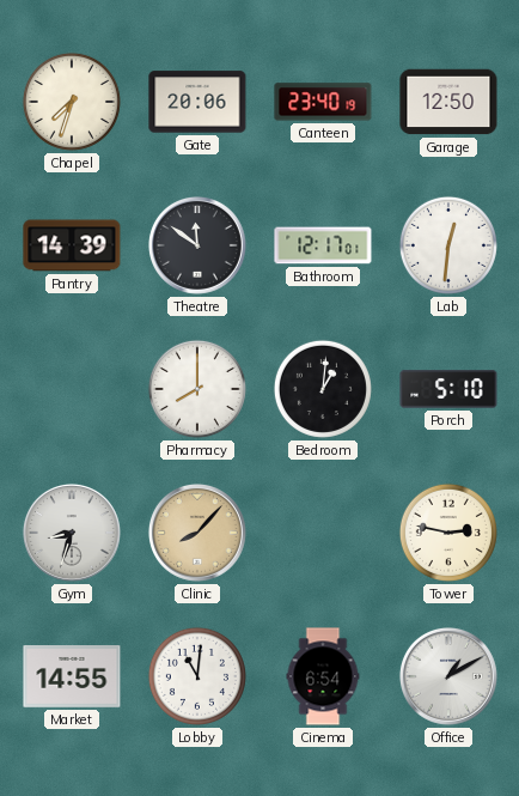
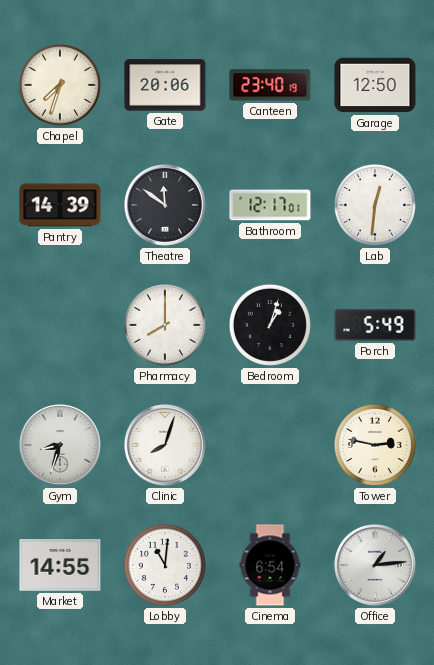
Bedroom: 1:01 -> 1:03
Porch: 5:10 -> 5:49
Clinic: 8:07 -> 8:03
Clinic dial: champagne -> white
Office: 1:10 -> 1:14
